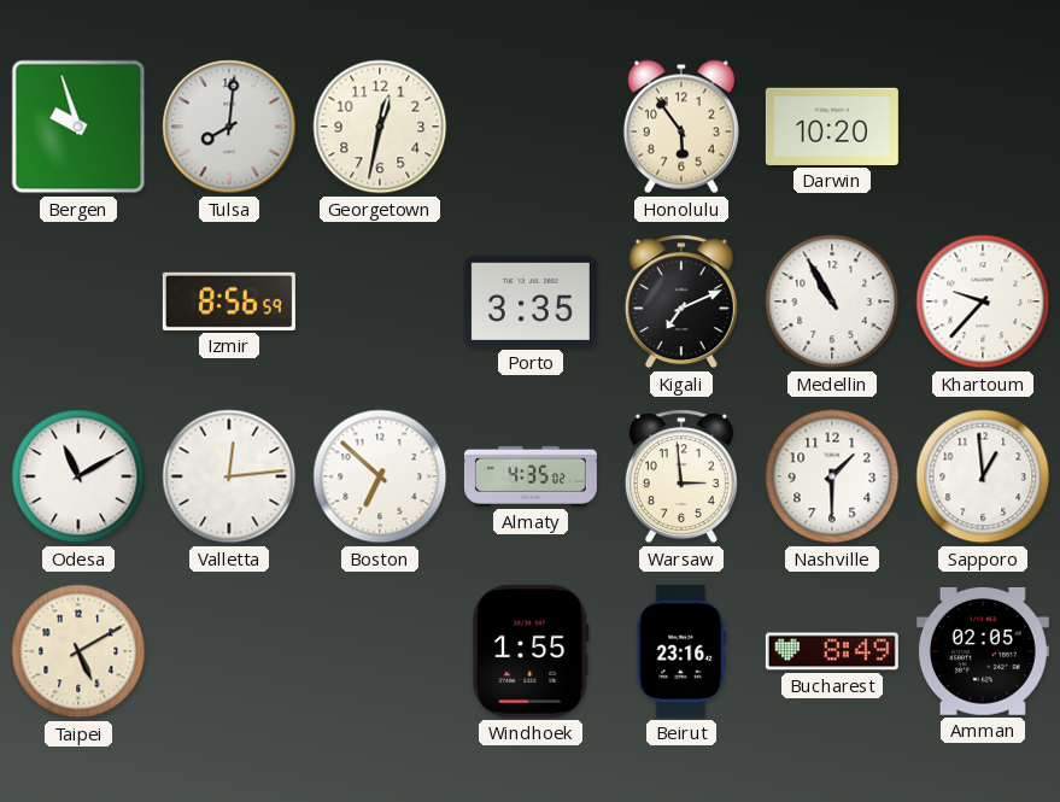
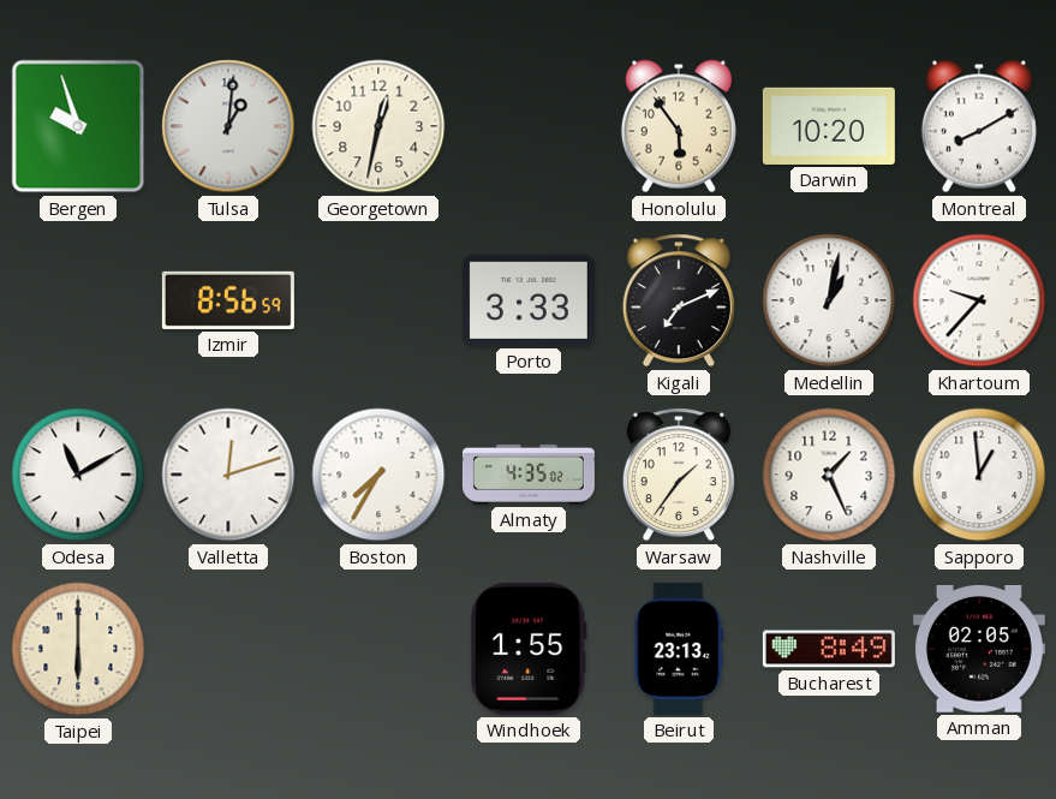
Tulsa: 8:01 -> 1:01
Montreal: none -> 8:10
Porto: 3:35 -> 3:33
Medellin: 10:55 -> 1:02
Valletta: 12:14 -> 12:12
Boston: 6:52 -> 7:35
Warsaw: 2:59 -> 1:36
Nashville: 1:30 -> 1:26
Taipei: 5:10 -> 6:00
Beirut: 23:16 -> 23:13
